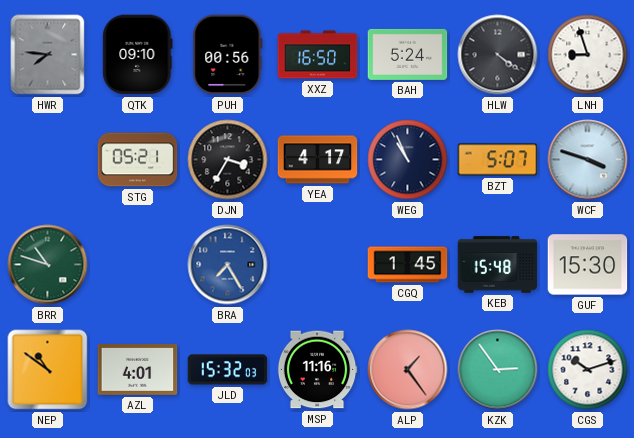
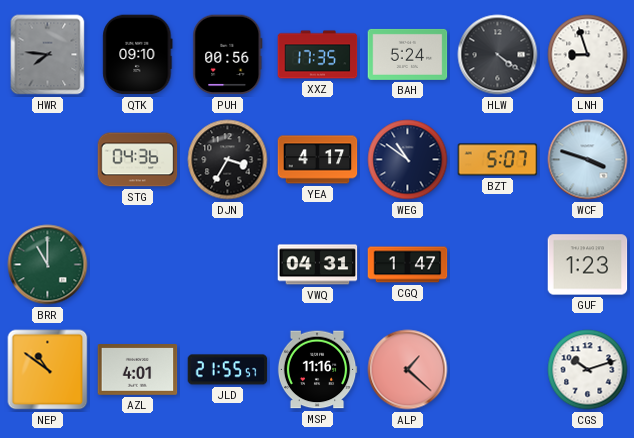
XXZ: 16:50 -> 17:35
STG: 05:21 -> 04:36
WEG: 10:56 -> 10:51
BRR: 10:48 -> 11:00
BRA: 7:25 -> none
VWQ: none -> 04:31
CGQ: 1:45 -> 1:47
KEB: 15:48 -> none
GUF: 15:30 -> 1:23
JLD: 15:32 -> 21:55
ALP: 1:24 -> 1:22
KZK: 2:54 -> none
